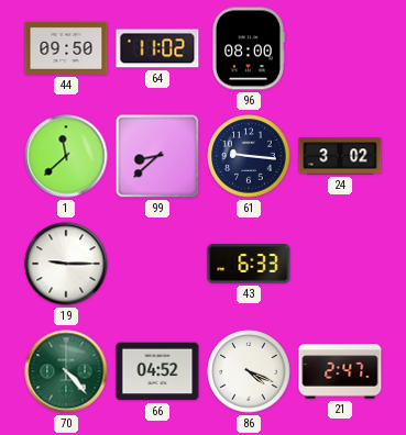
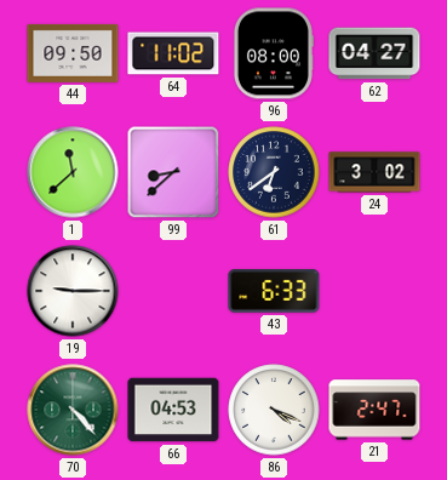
62: none -> 04:27
61: 9:16 -> 6:39
66: 04:52 -> 04:53
